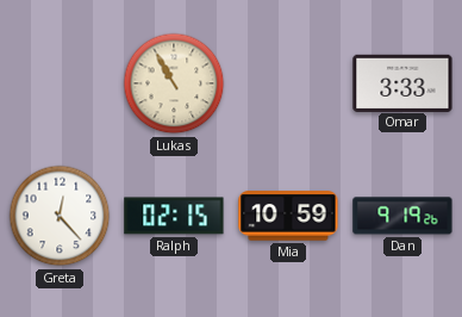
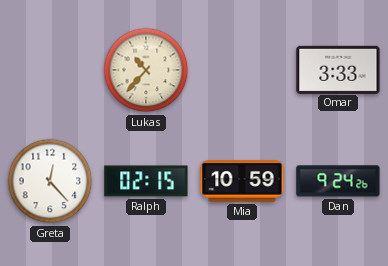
Lukas: 10:55 -> 10:37
Dan: 9:19 -> 9:24
